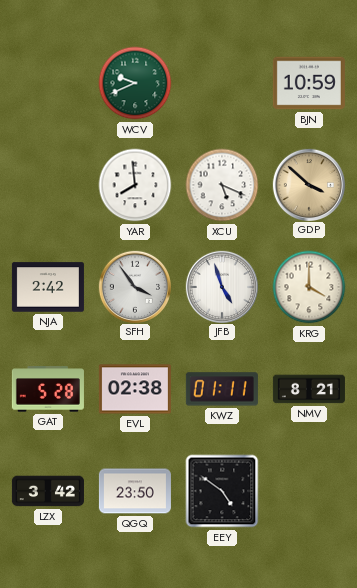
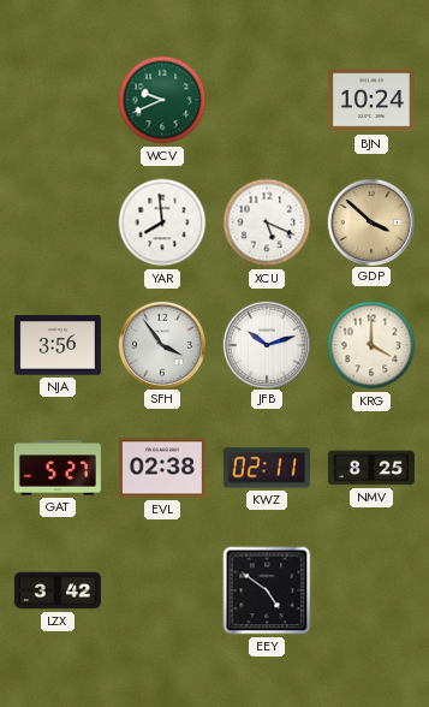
BJN: 10:59 -> 10:24
NJA: 2:42 -> 3:56
JFB: 4:57 -> 10:12
GAT: 5:28 -> 5:27
KWZ: 01:11 -> 02:11
NMV: 8:21 -> 8:25
QGQ: 23:50 -> none
